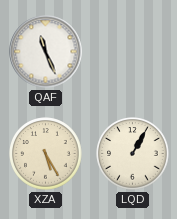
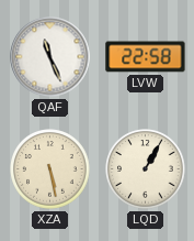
LVW: none -> 22:58
XZA: 5:25 -> 5:28
